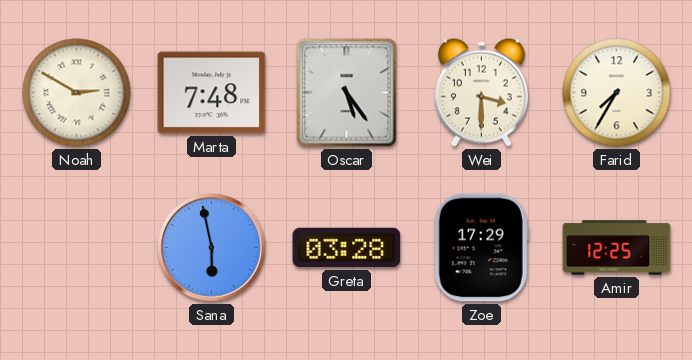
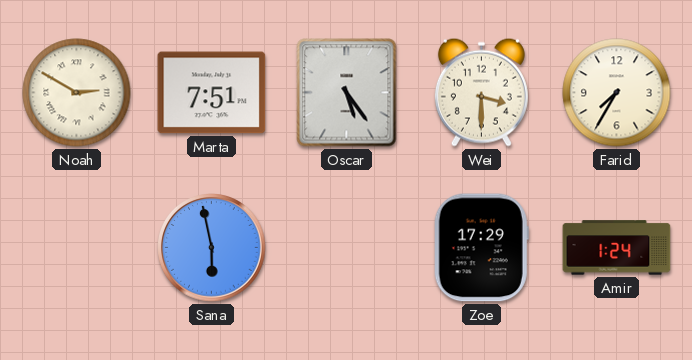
Marta: 7:48 -> 7:51
Greta: 03:28 -> none
Amir: 12:25 -> 1:24
